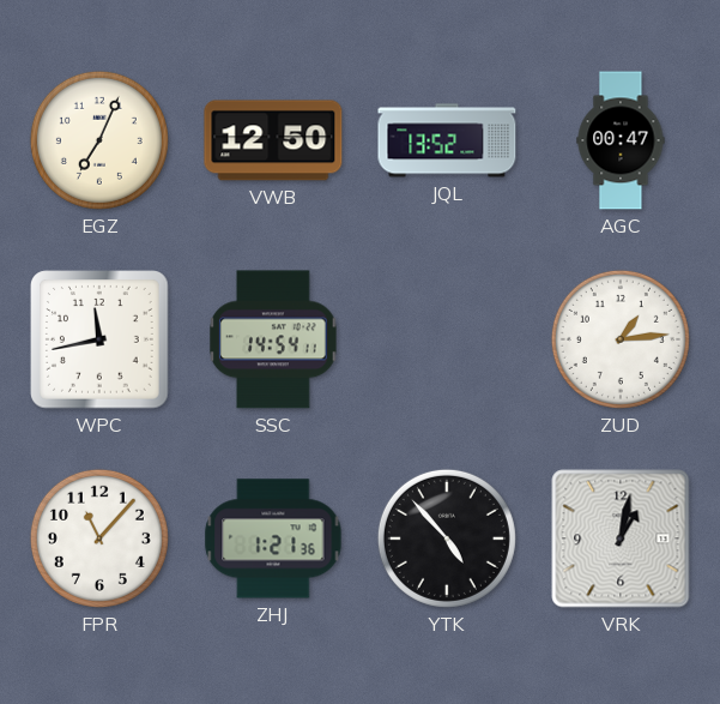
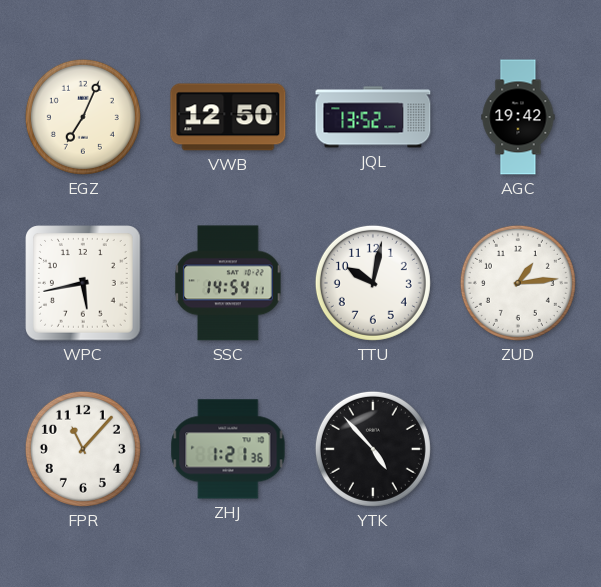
AGC: 00:47 -> 19:42
WPC: 11:43 -> 5:43
TTU: none -> 10:02
VRK: 1:02 -> none
